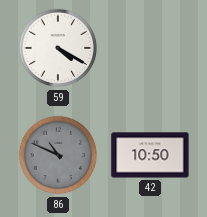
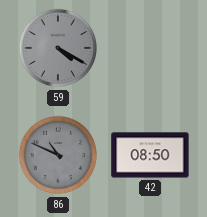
59 dial: white -> grey
42: 10:50 -> 08:50
